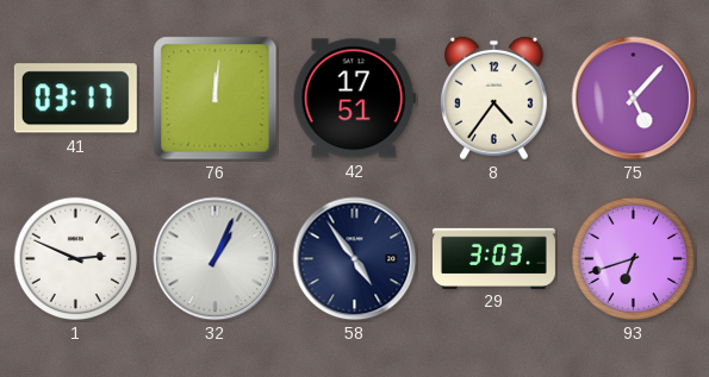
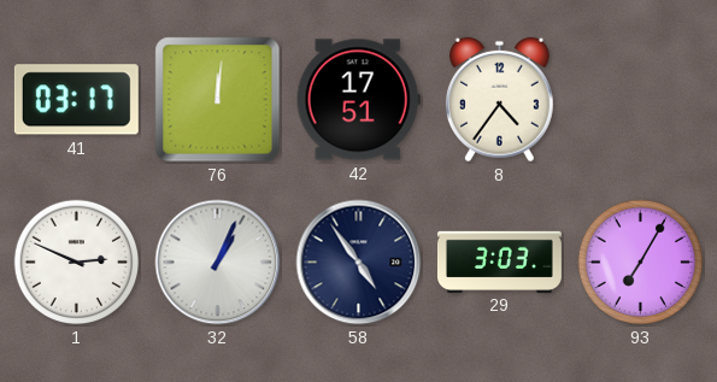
75: 5:07 -> none
93: 6:42 -> 7:05
